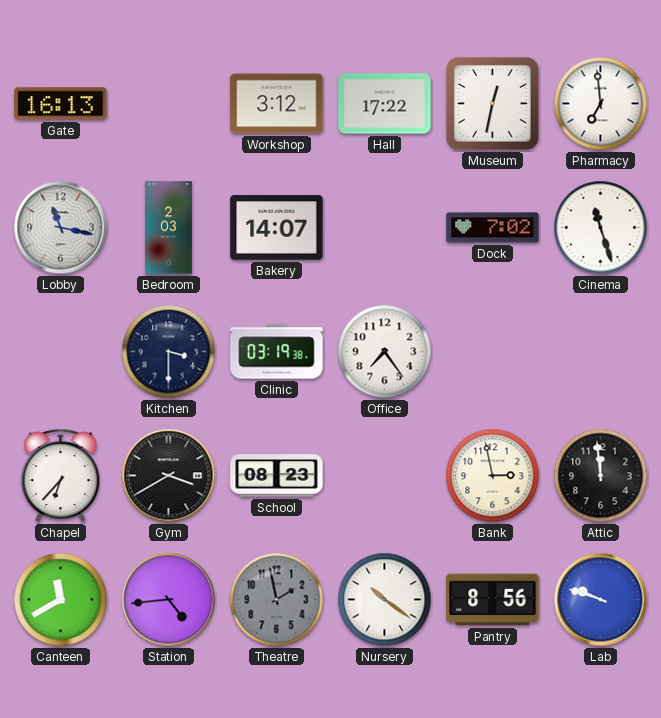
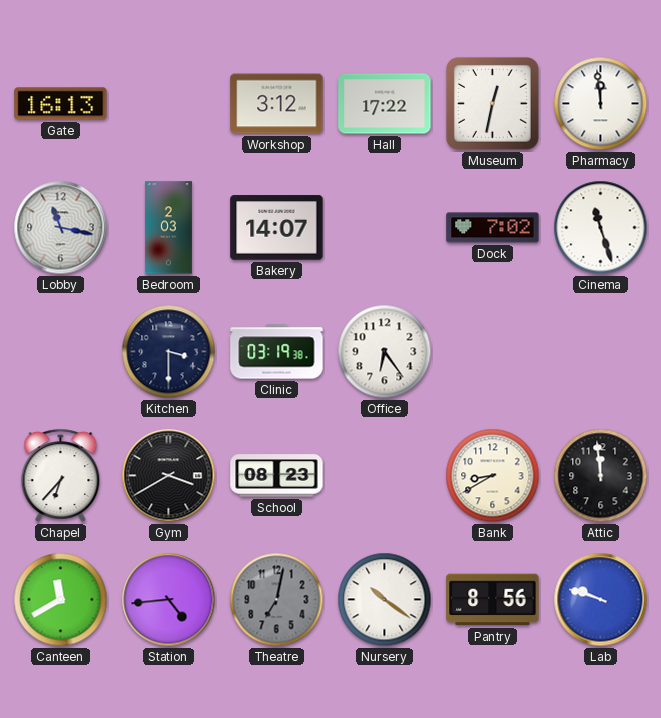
Pharmacy: 6:59 -> 11:59
Office: 7:24 -> 6:24
Bank: 2:58 -> 8:40
Theatre: 1:58 -> 7:02
